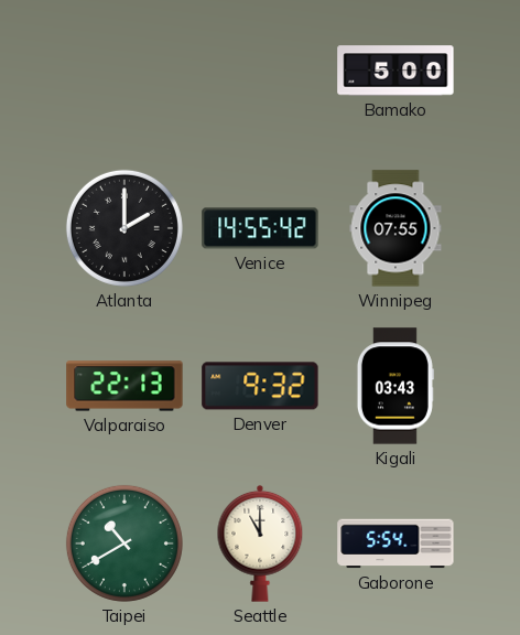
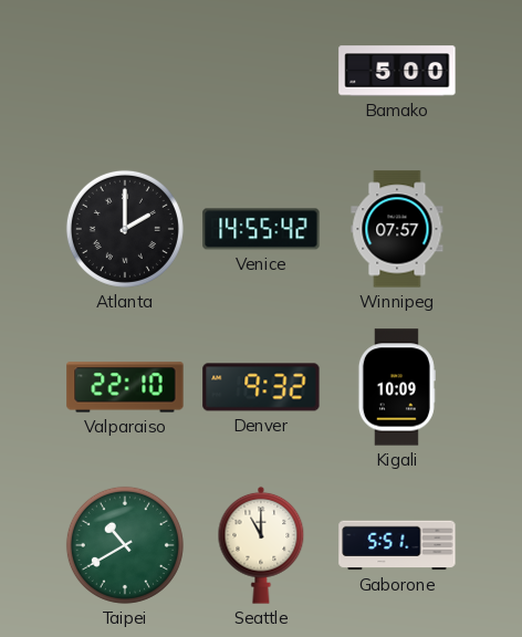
Winnipeg: 07:55 -> 07:57
Valparaiso: 22:13 -> 22:10
Kigali: 03:43 -> 10:09
Gaborone: 5:54 -> 5:51
